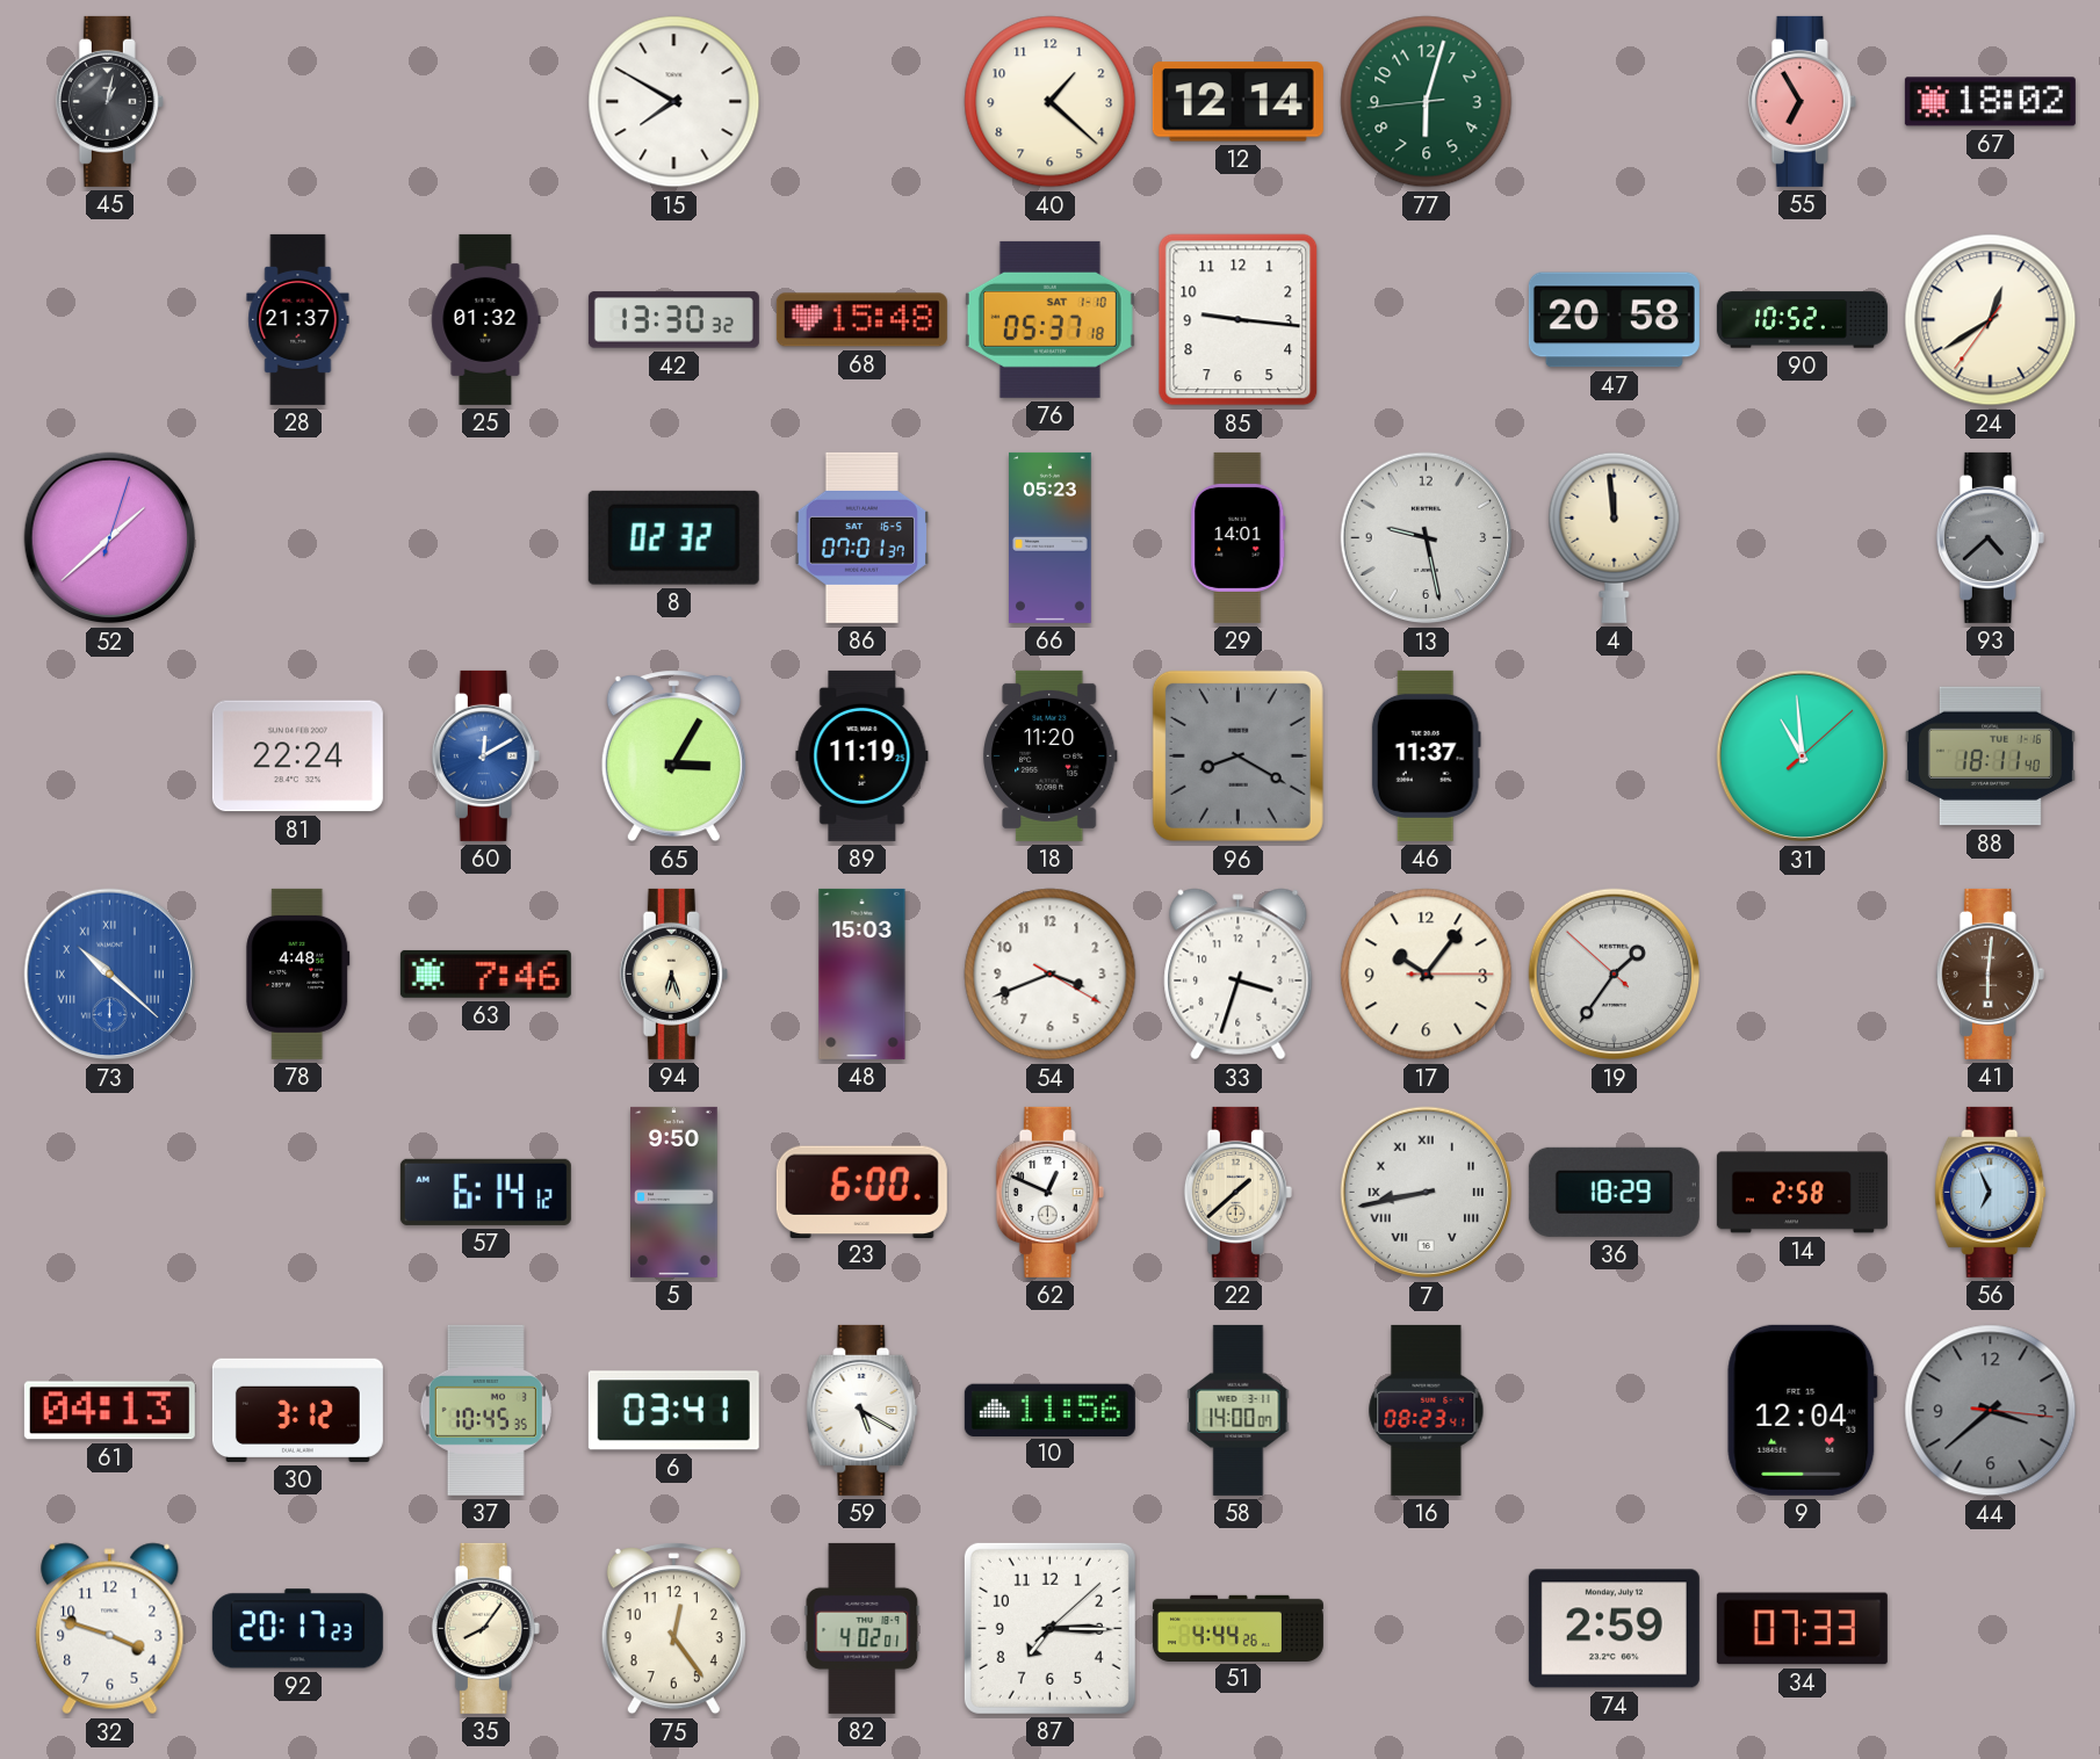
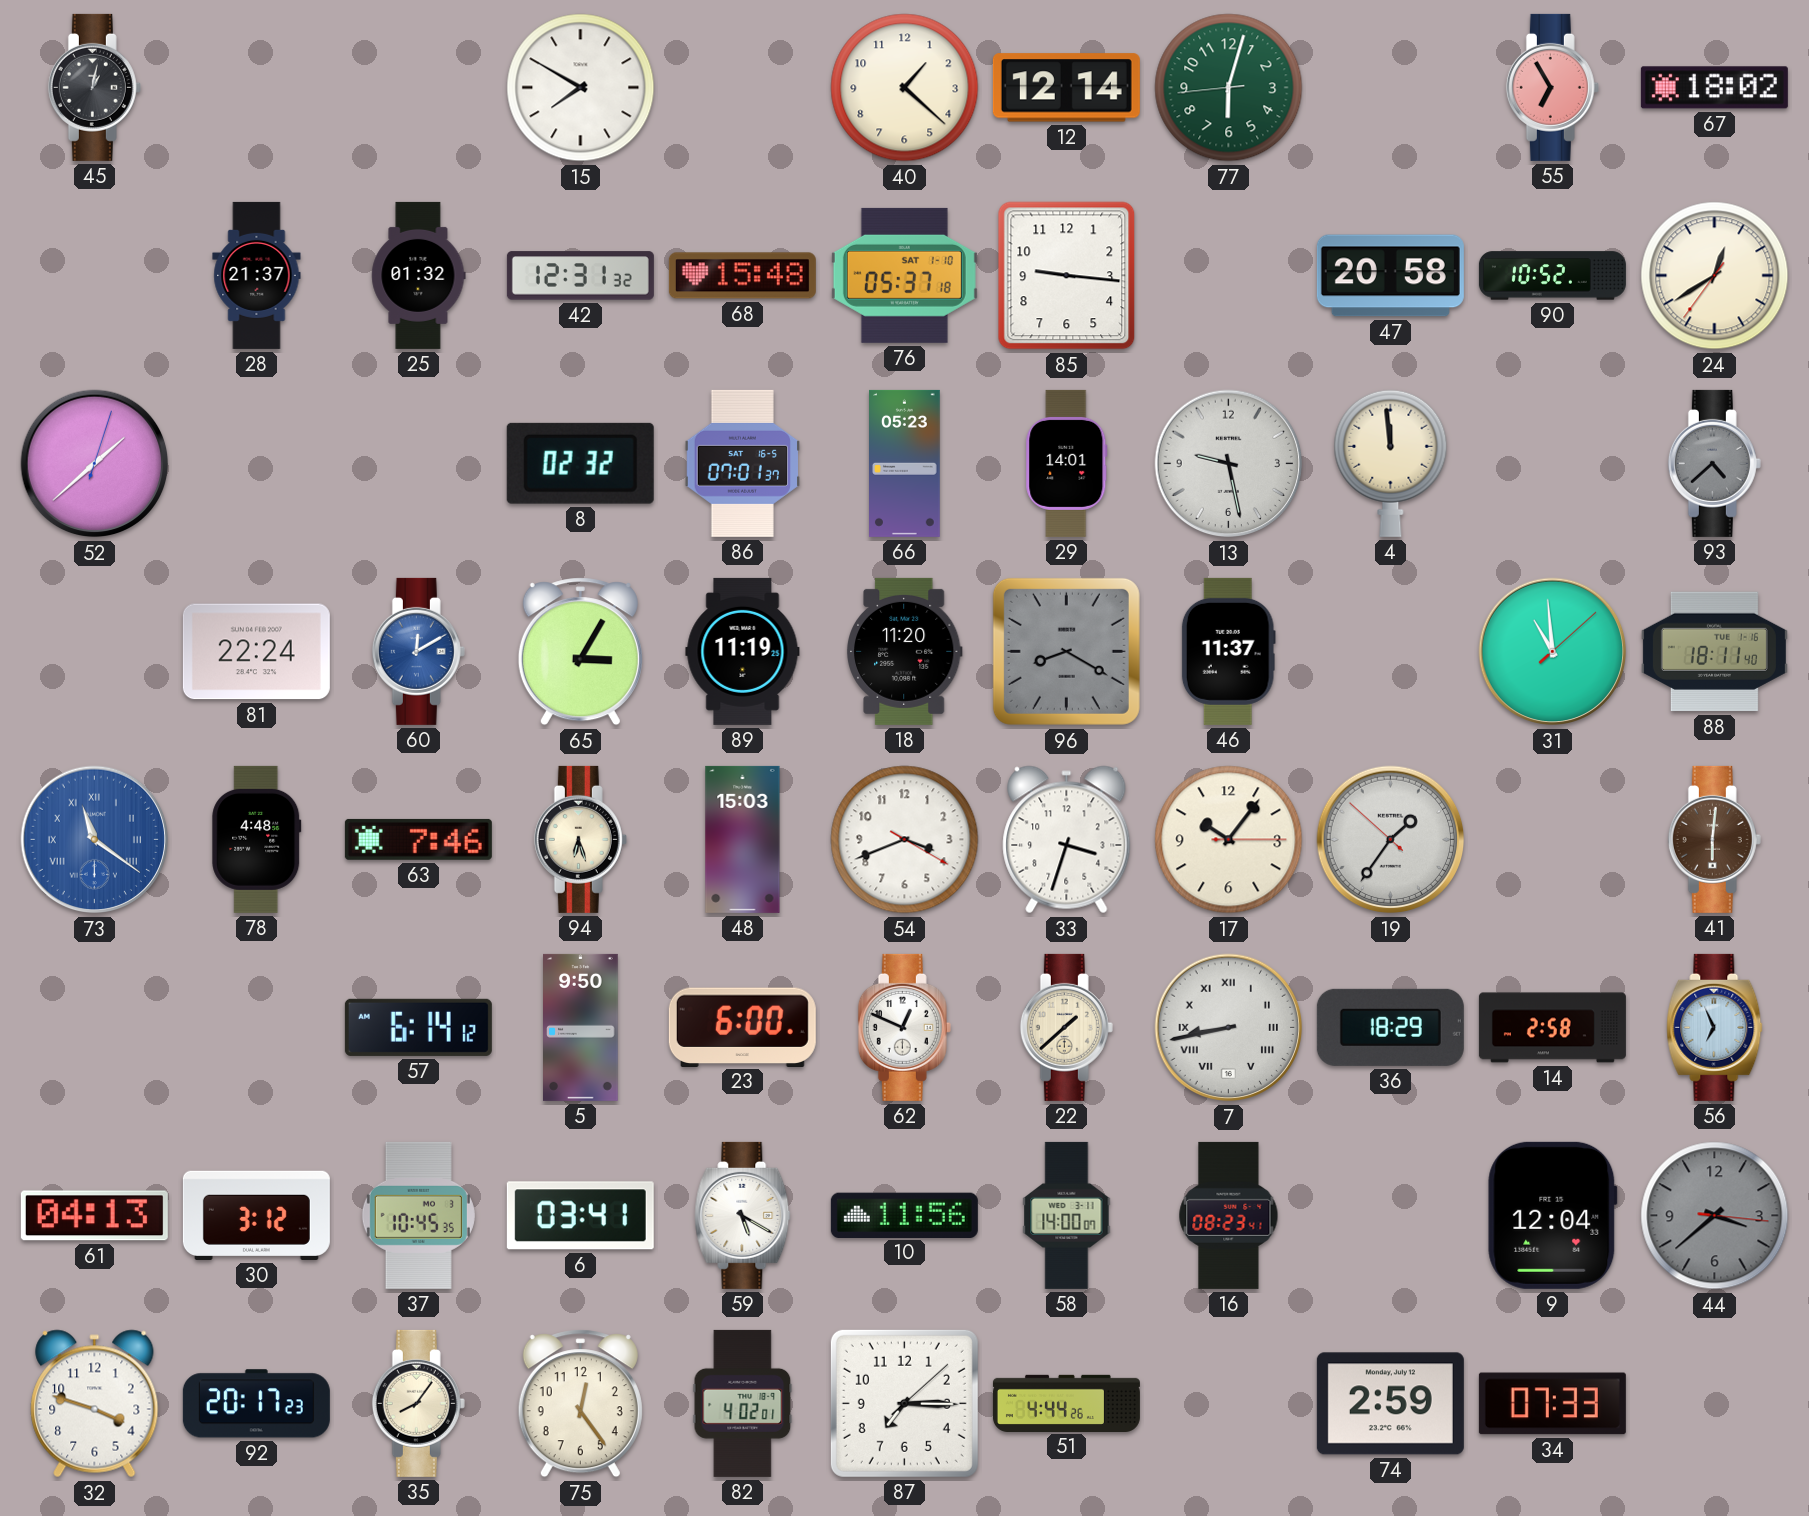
42: 13:30 -> 12:31
73: 10:22 -> 11:21
